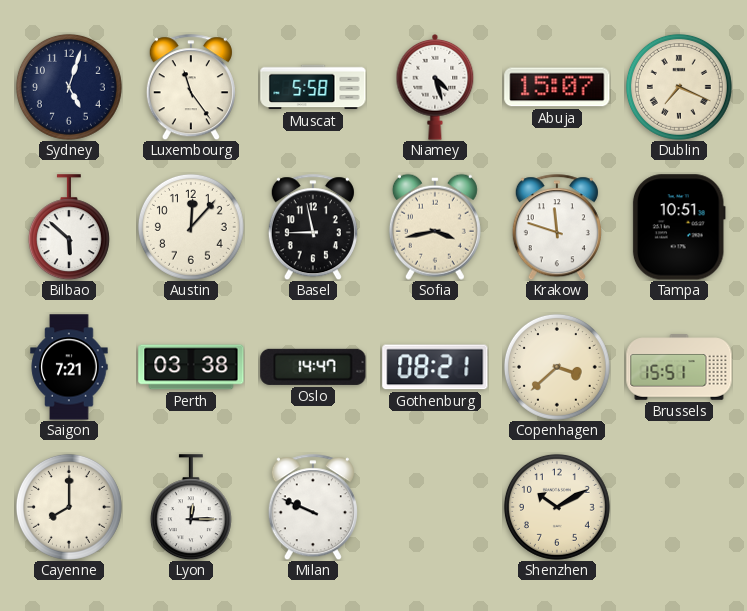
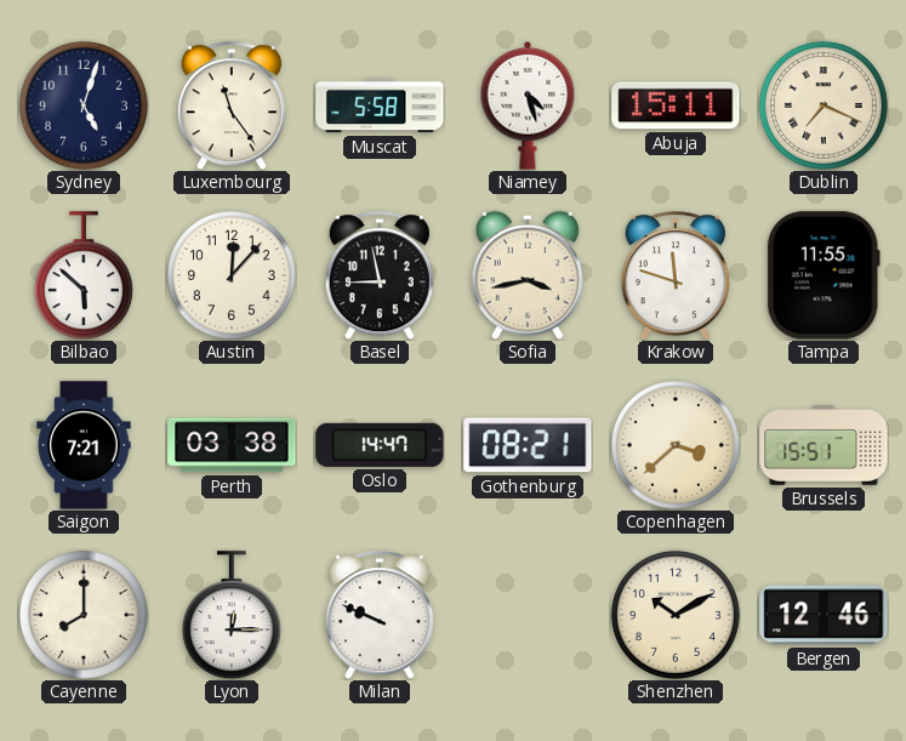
Abuja: 15:07 -> 15:11
Tampa: 10:51 -> 11:55
Bergen: none -> 12:46
